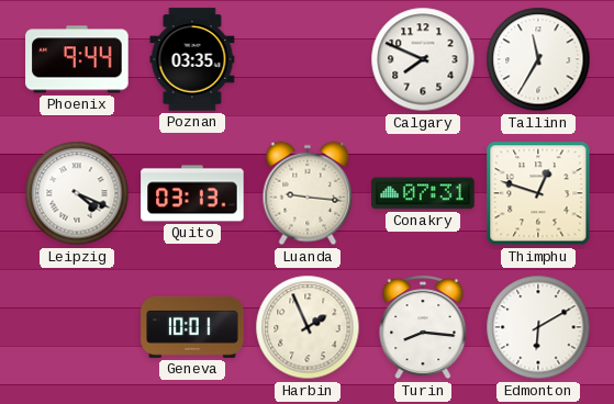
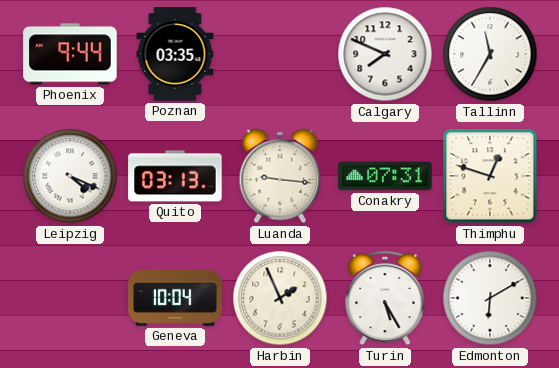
Geneva: 10:01 -> 10:04
Turin: 8:16 -> 5:25
